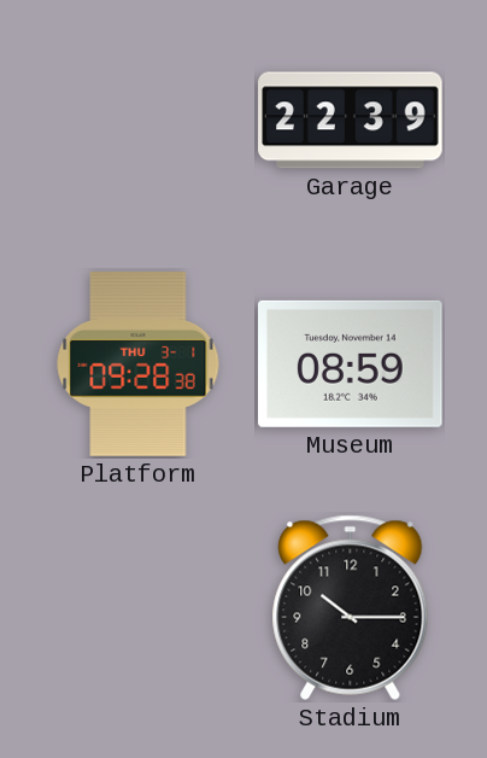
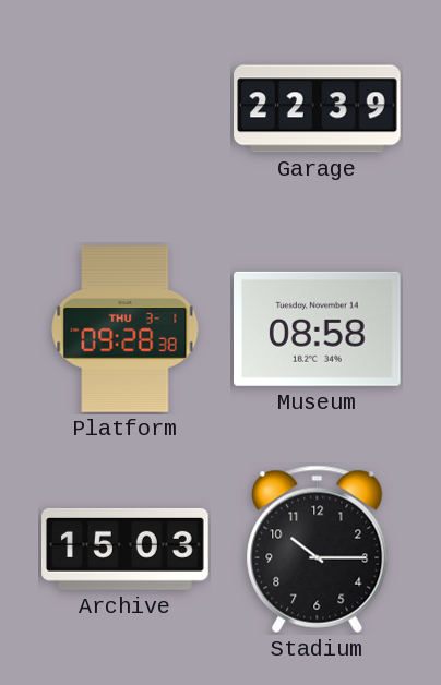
Museum: 08:59 -> 08:58
Archive: none -> 15:03
